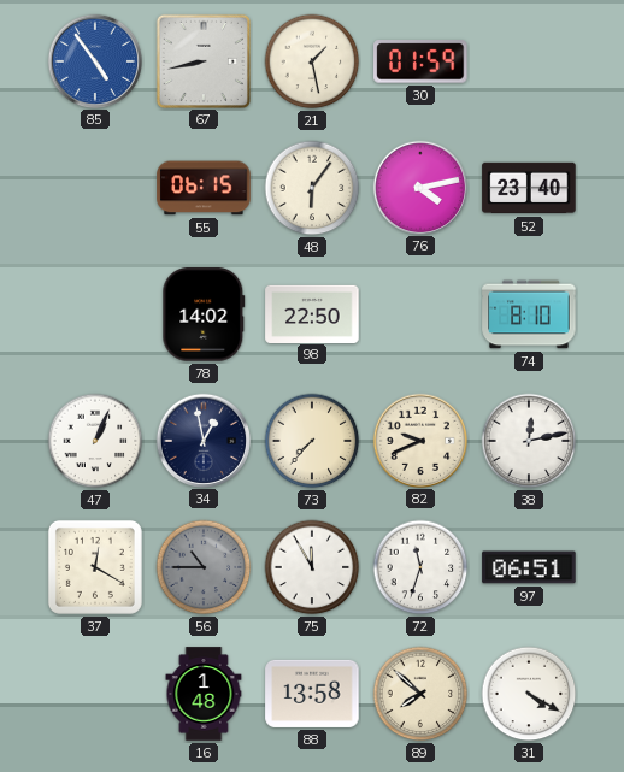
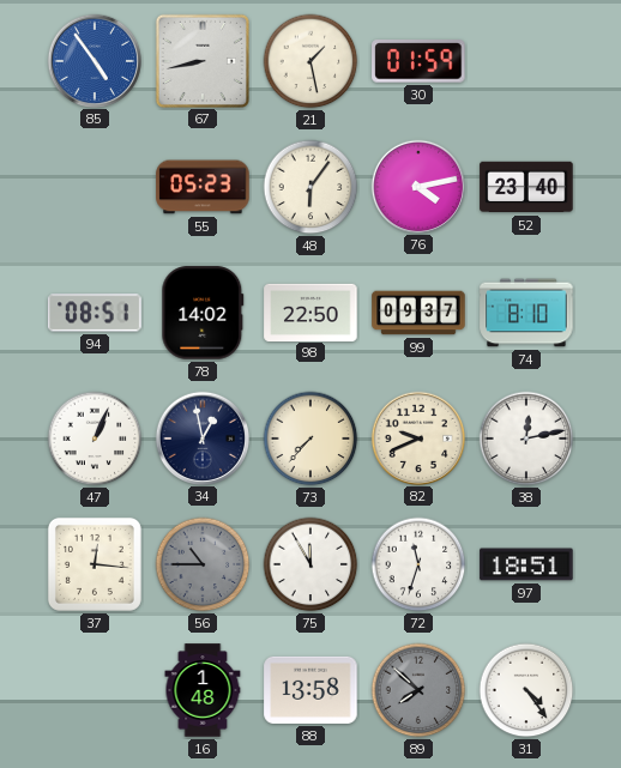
55: 06:15 -> 05:23
94: none -> 08:51
99: none -> 09:37
37: 12:20 -> 12:16
97: 06:51 -> 18:51
89 dial: cream -> grey
31: 4:20 -> 4:24
